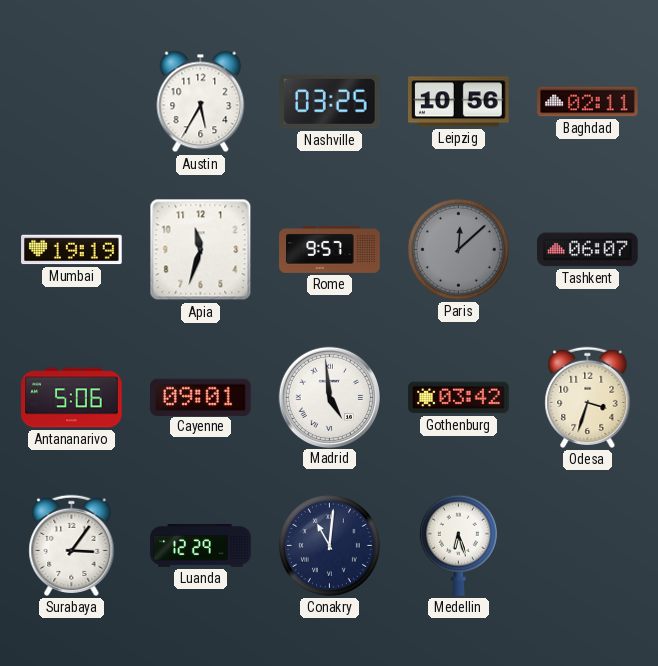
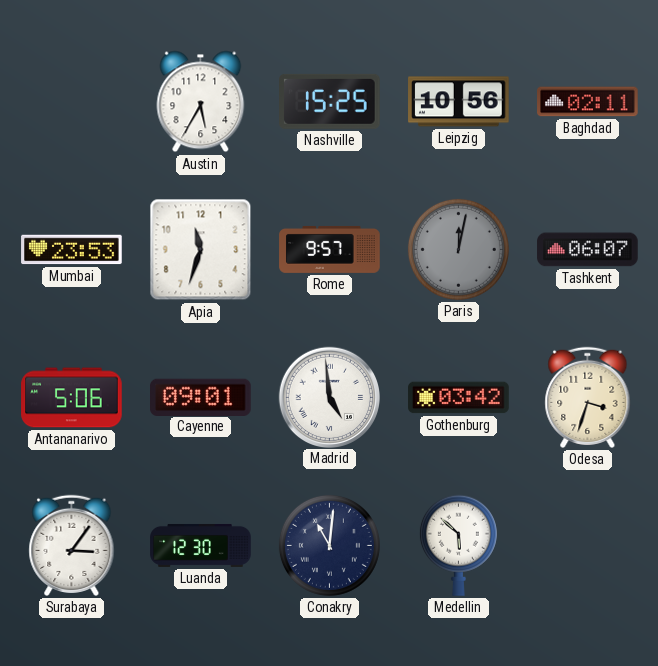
Nashville: 03:25 -> 15:25
Mumbai: 19:19 -> 23:53
Paris: 12:08 -> 12:02
Luanda: 12:29 -> 12:30
Medellin: 6:27 -> 5:52
